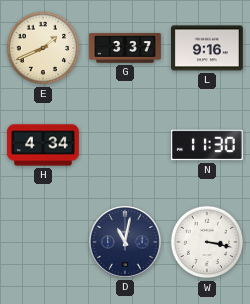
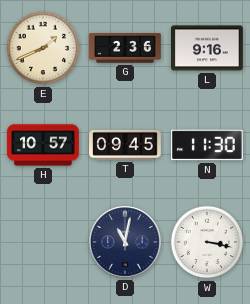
G: 3:37 -> 2:36
H: 4:34 -> 10:57
T: none -> 09:45
